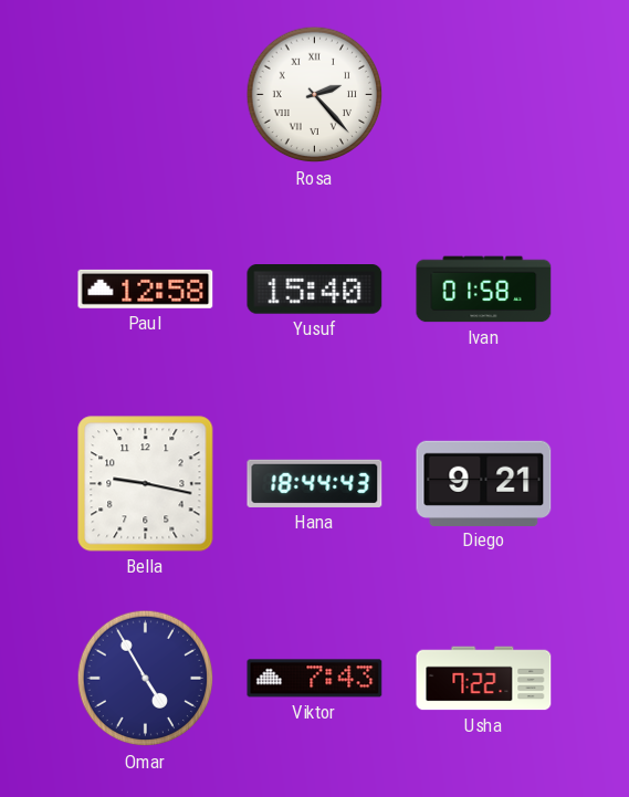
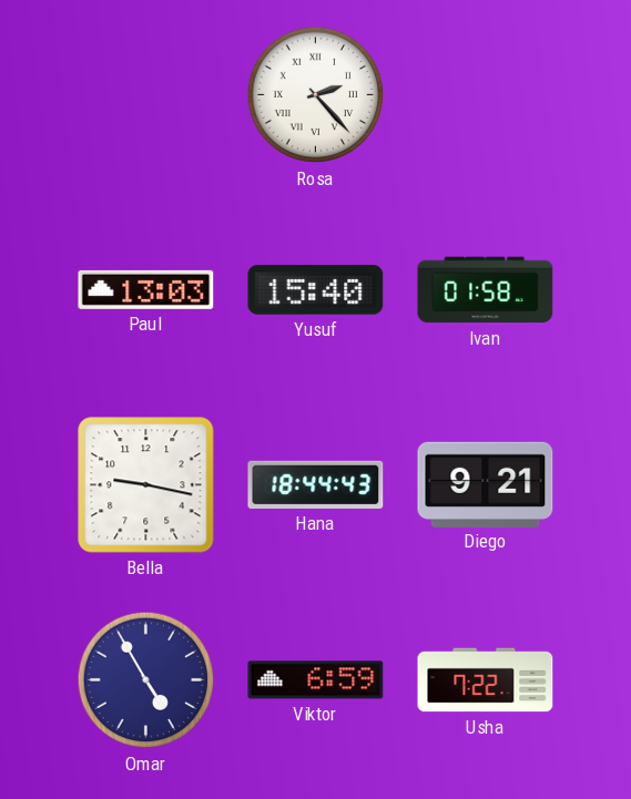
Paul: 12:58 -> 13:03
Viktor: 7:43 -> 6:59
